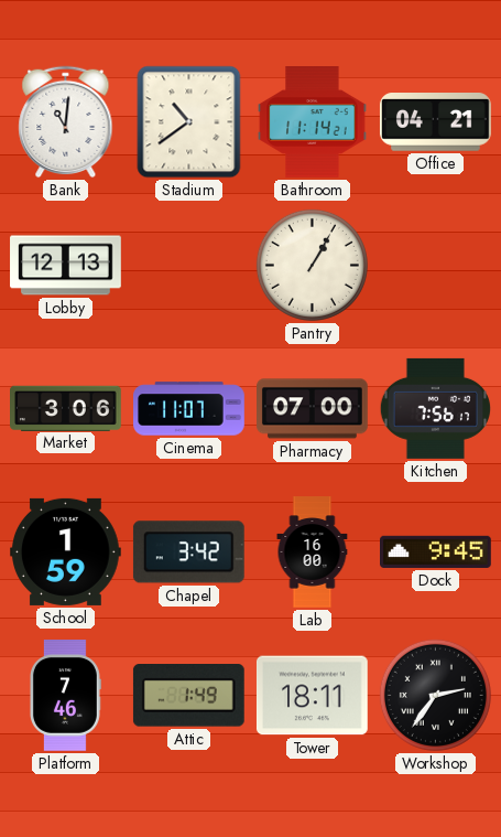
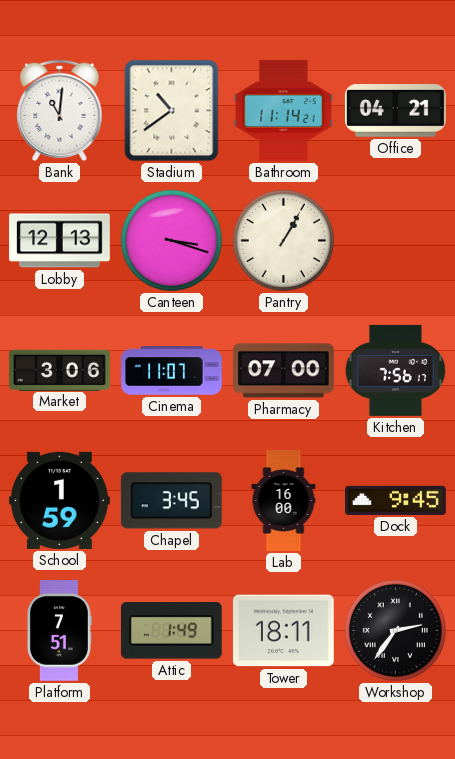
Canteen: none -> 3:18
Chapel: 3:42 -> 3:45
Platform: 7:46 -> 7:51
